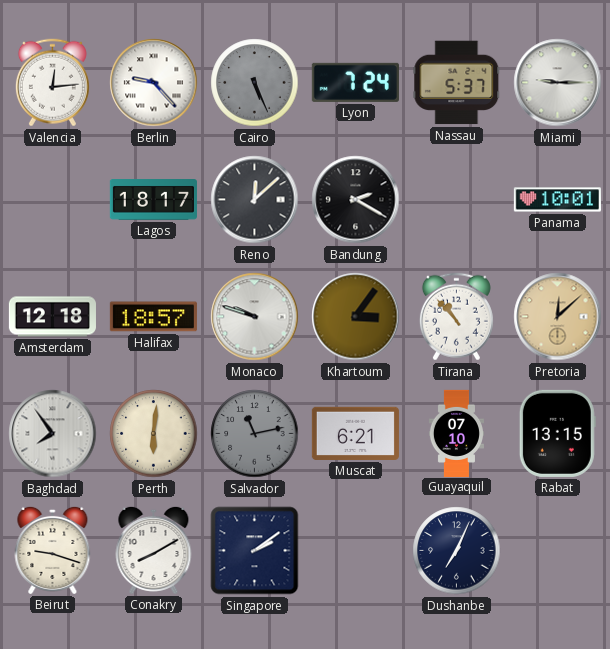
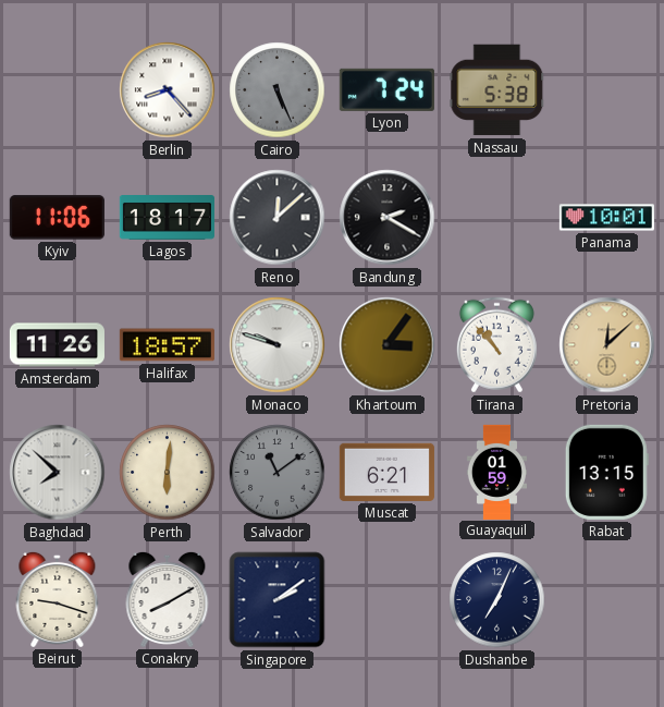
Valencia: 12:14 -> none
Berlin: 9:23 -> 8:23
Nassau: 5:37 -> 5:38
Miami: 9:15 -> none
Kyiv: none -> 11:06
Amsterdam: 12:18 -> 11:26
Baghdad: 7:54 -> 7:52
Salvador: 11:13 -> 11:09
Guayaquil: 07:10 -> 01:59
